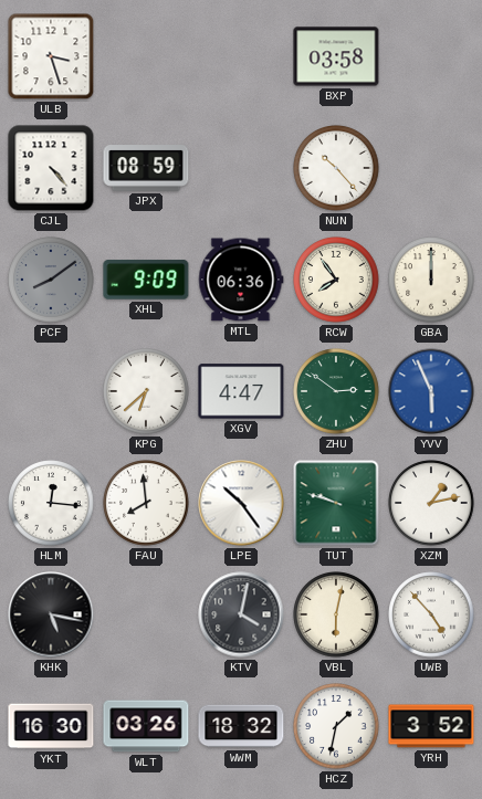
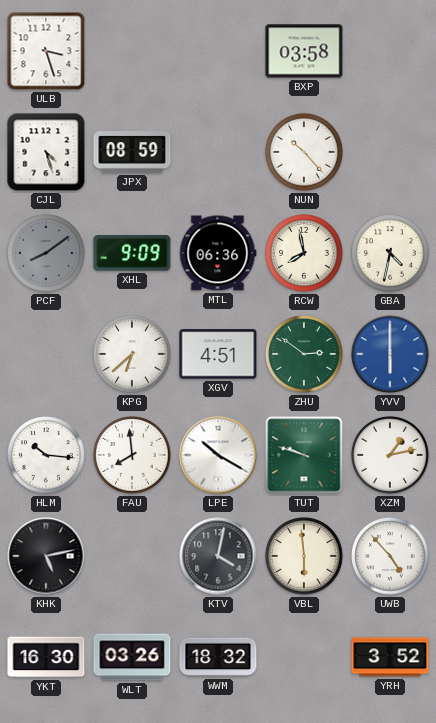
CJL: 4:23 -> 4:27
RCW: 7:54 -> 7:58
GBA: 12:00 -> 4:32
XGV: 4:47 -> 4:51
YVV: 5:56 -> 6:00
HLM: 12:16 -> 10:16
LPE: 10:24 -> 10:20
KHK: 5:17 -> 5:13
VBL: 6:02 -> 5:59
HCZ: 1:32 -> none
